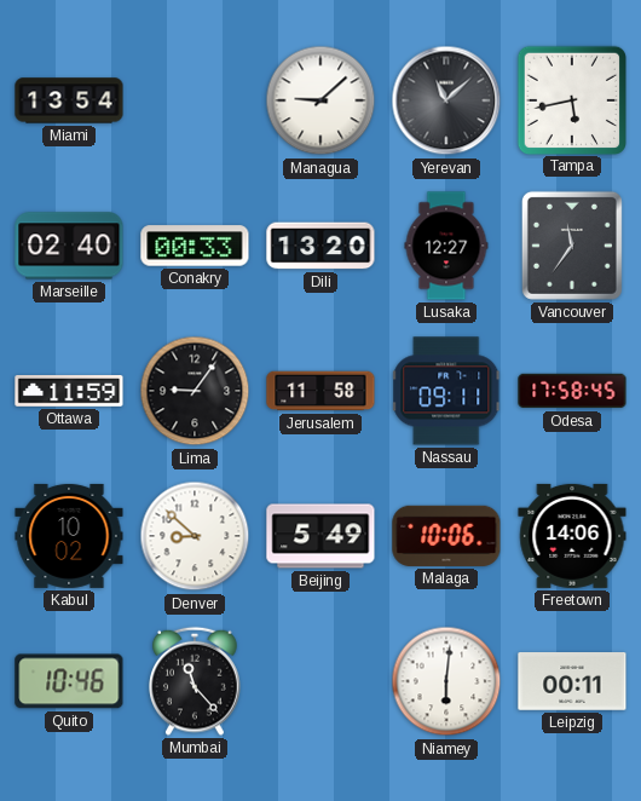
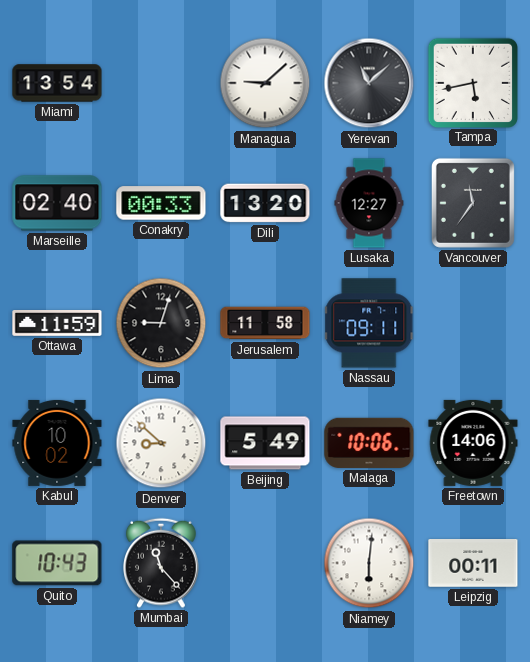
Lima: 9:06 -> 9:03
Odesa: 17:58 -> none
Quito: 10:46 -> 10:43
